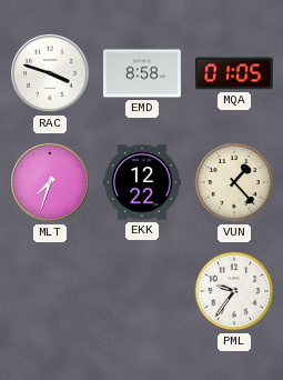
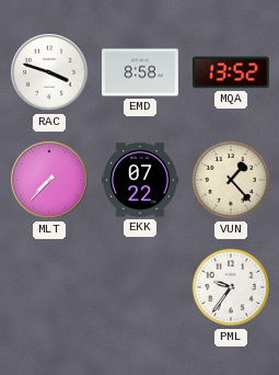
MQA: 01:05 -> 13:52
MLT: 7:33 -> 7:37
EKK: 12:22 -> 07:22
